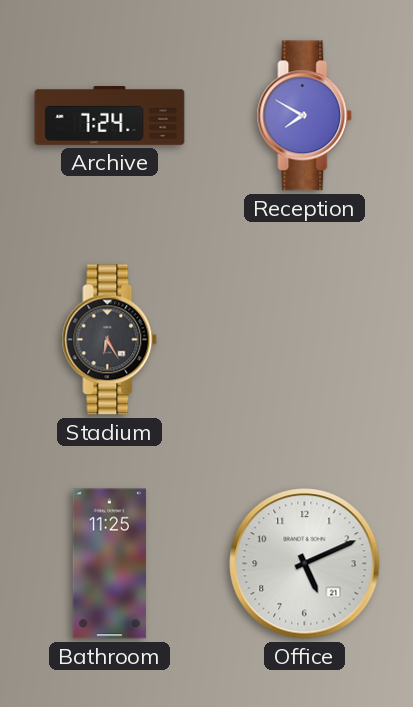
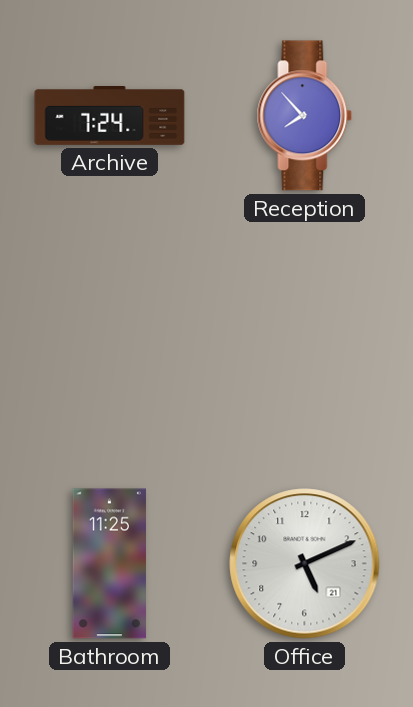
Reception: 7:50 -> 7:53
Stadium: 6:25 -> none
